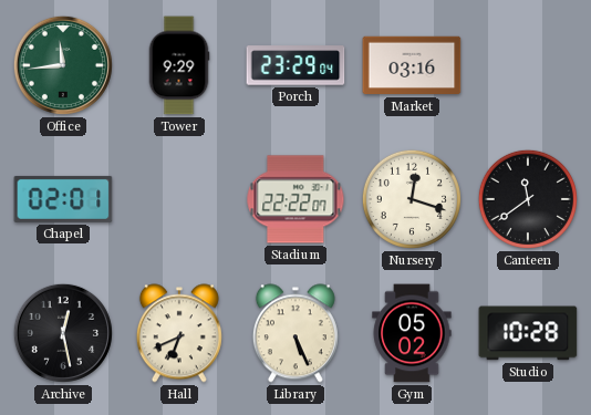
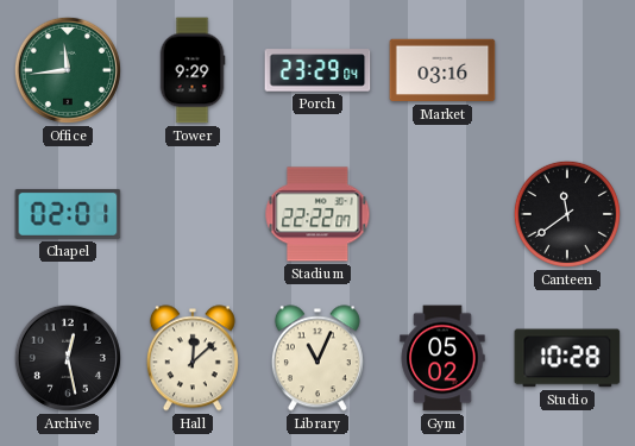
Nursery: 12:18 -> none
Hall: 6:41 -> 12:08
Library: 5:26 -> 11:04
